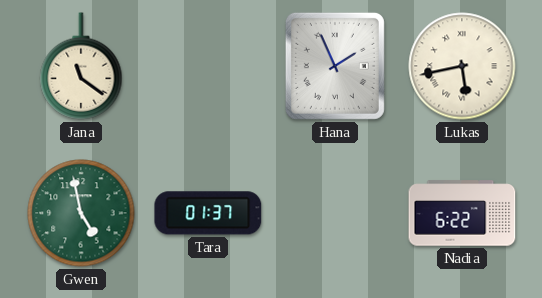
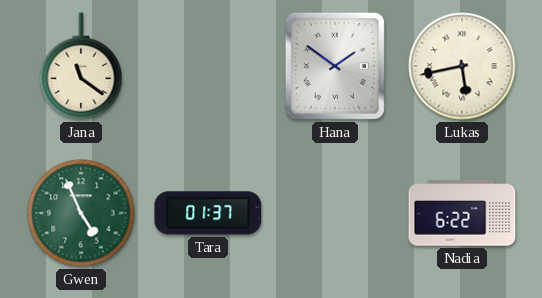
Hana: 1:56 -> 1:51
Gwen: 4:58 -> 4:56
